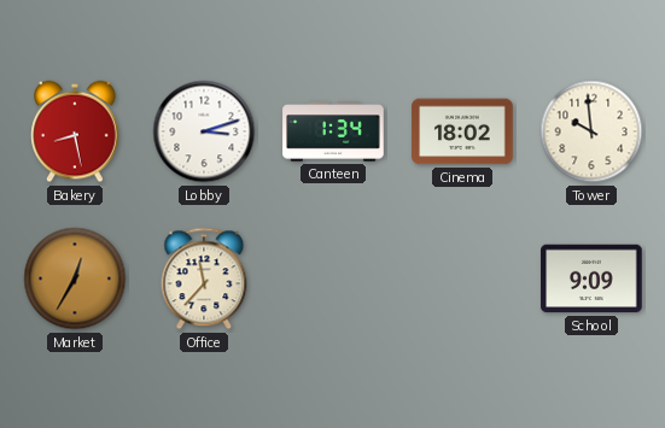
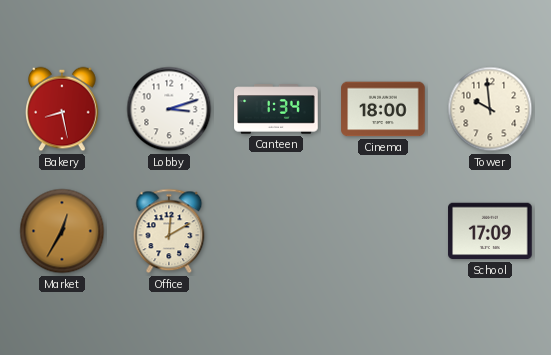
Cinema: 18:02 -> 18:00
Office: 11:37 -> 12:10
School: 9:09 -> 17:09
